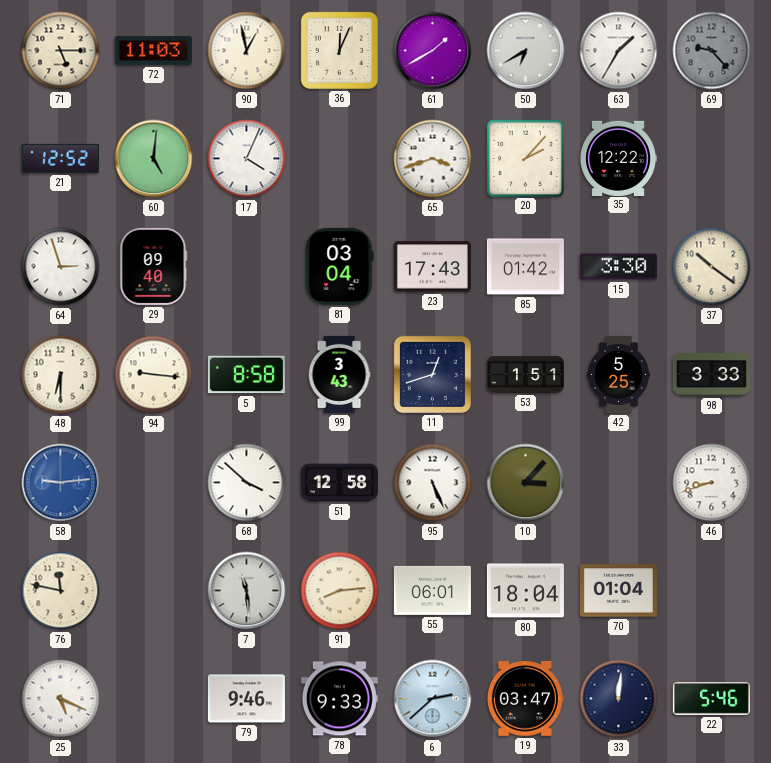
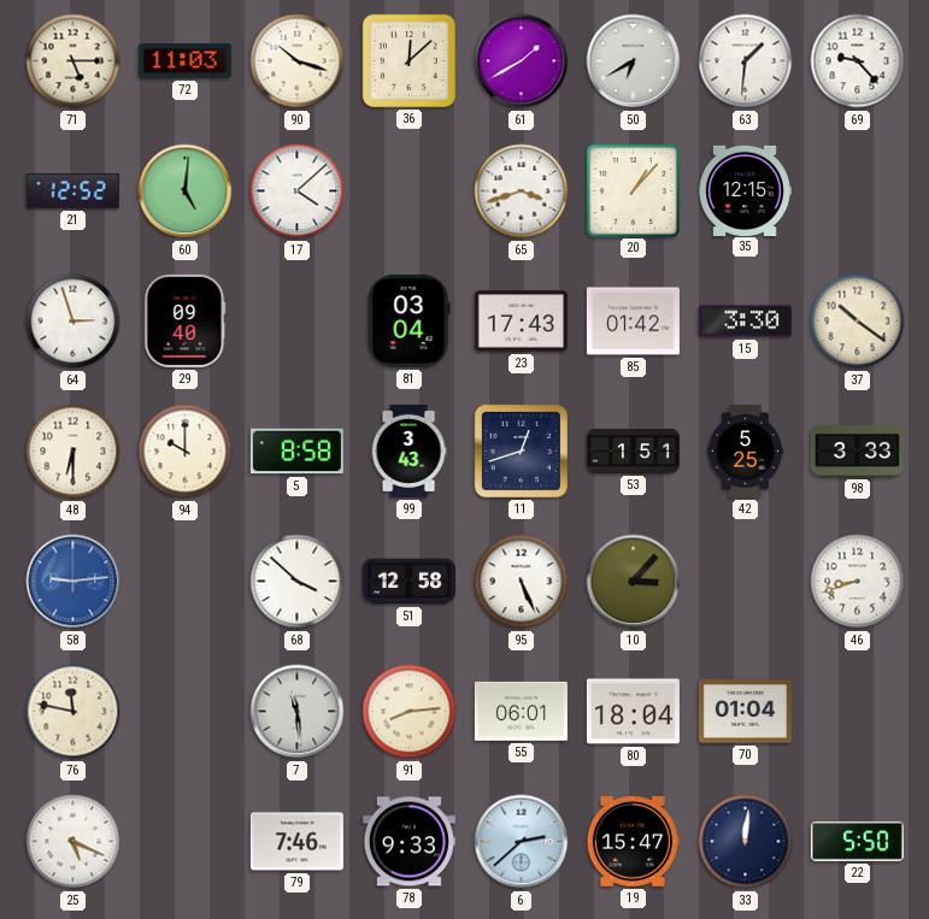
90: 12:58 -> 10:18
36: 12:04 -> 12:08
63: 1:35 -> 1:31
69 dial: grey -> white
17: 4:04 -> 4:08
20: 2:07 -> 1:07
35: 12:22 -> 12:15
94: 9:16 -> 10:00
79: 9:46 -> 7:46
19: 03:47 -> 15:47
22: 5:46 -> 5:50
